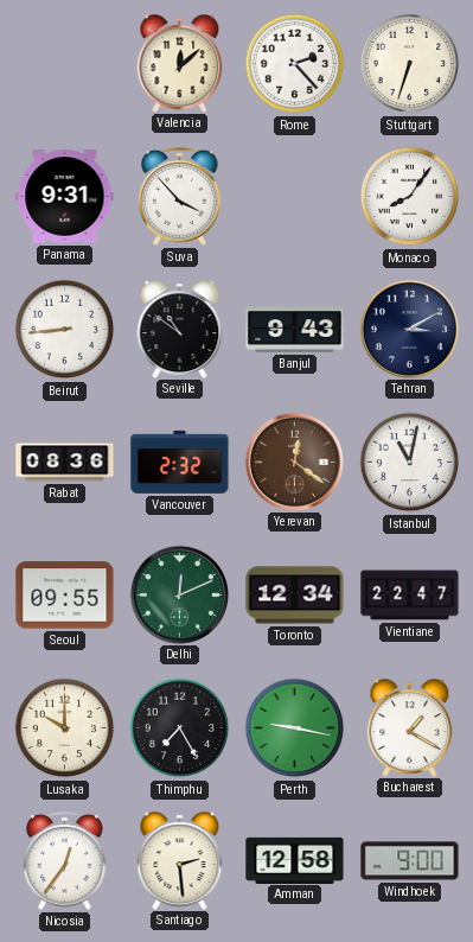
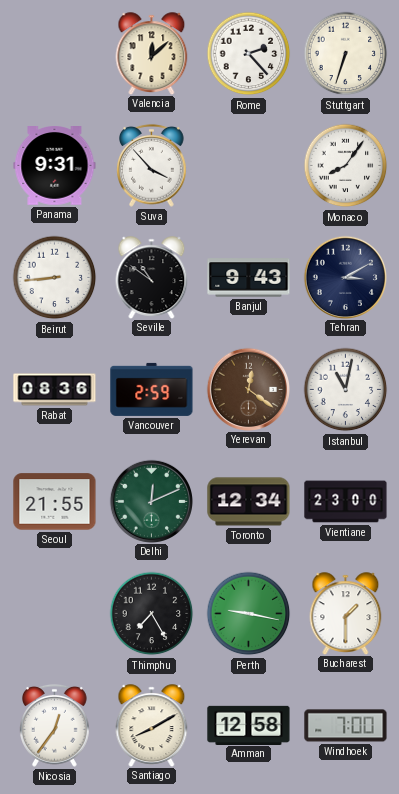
Vancouver: 2:32 -> 2:59
Seoul: 09:55 -> 21:55
Vientiane: 22:47 -> 23:00
Lusaka: 10:00 -> none
Bucharest: 1:20 -> 1:30
Santiago: 2:29 -> 8:10
Windhoek: 9:00 -> 7:00
